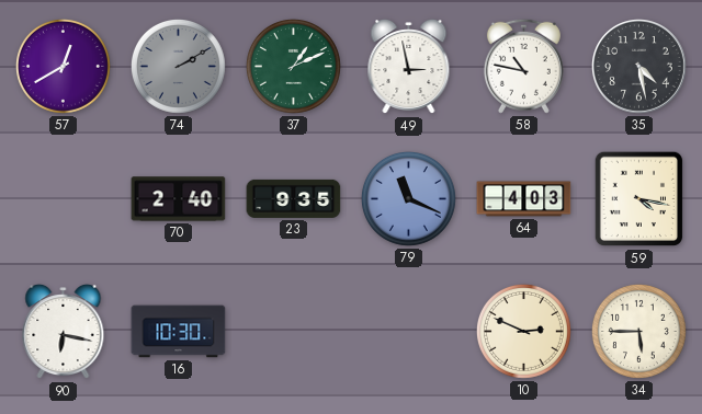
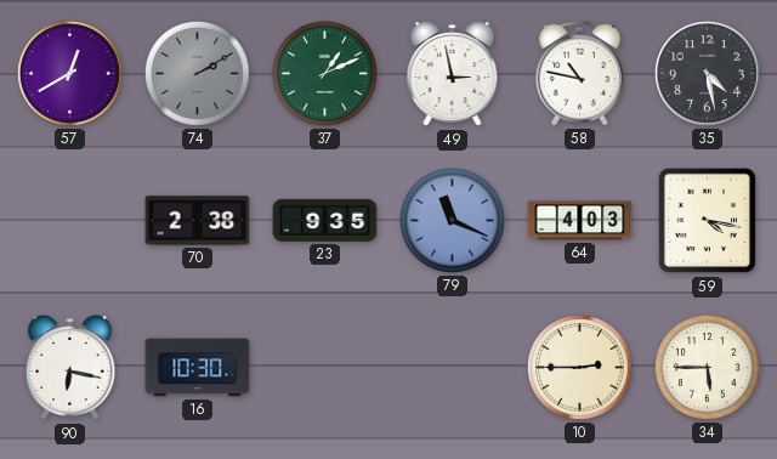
70: 2:40 -> 2:38
10: 2:49 -> 2:45
